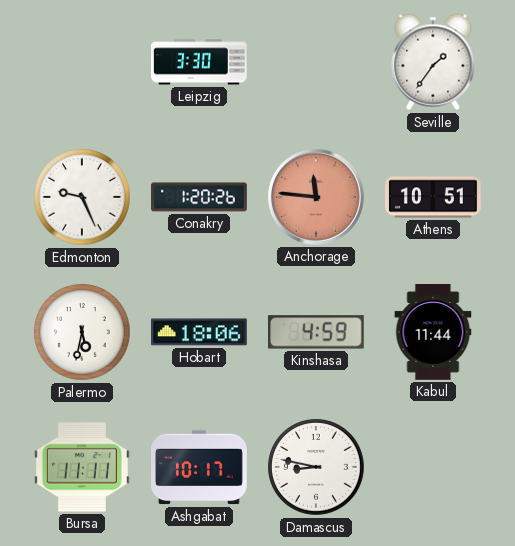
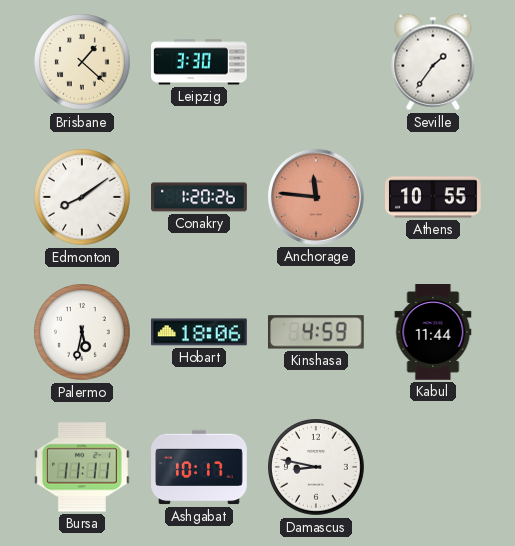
Brisbane: none -> 1:22
Edmonton: 9:26 -> 8:09
Athens: 10:51 -> 10:55
